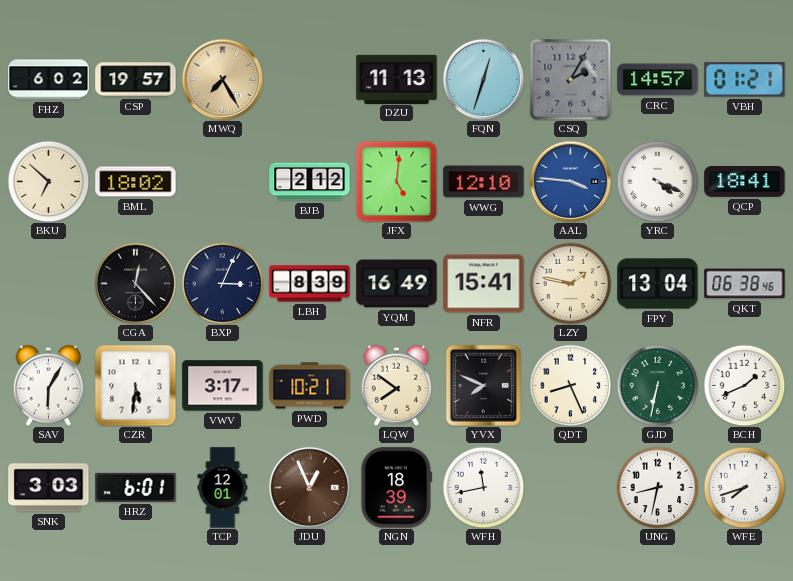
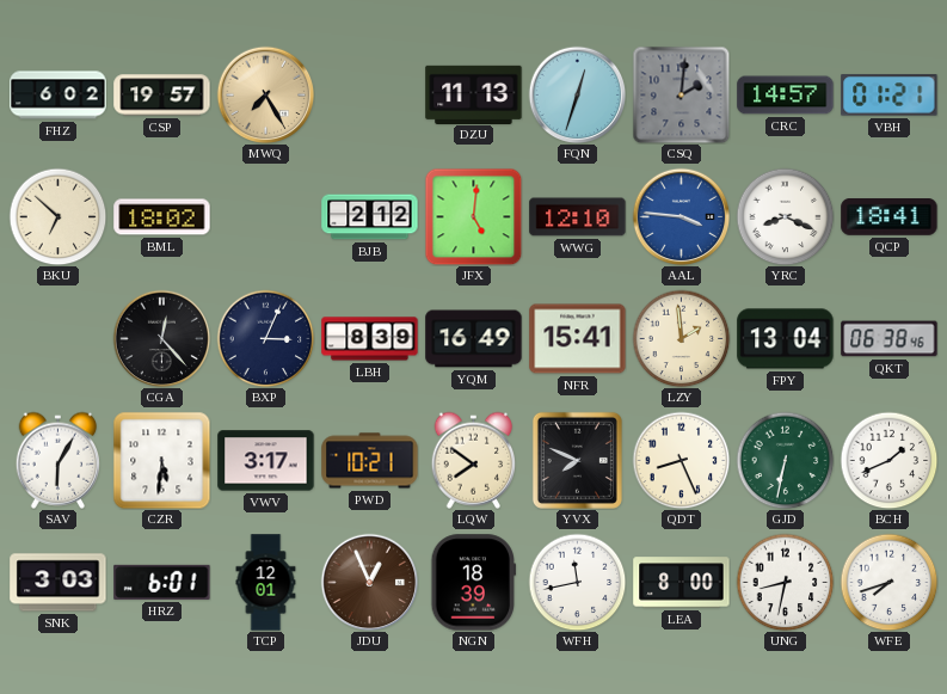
CSQ: 2:05 -> 2:01
YRC: 4:19 -> 8:19
LZY: 1:47 -> 1:59
LEA: none -> 8:00
